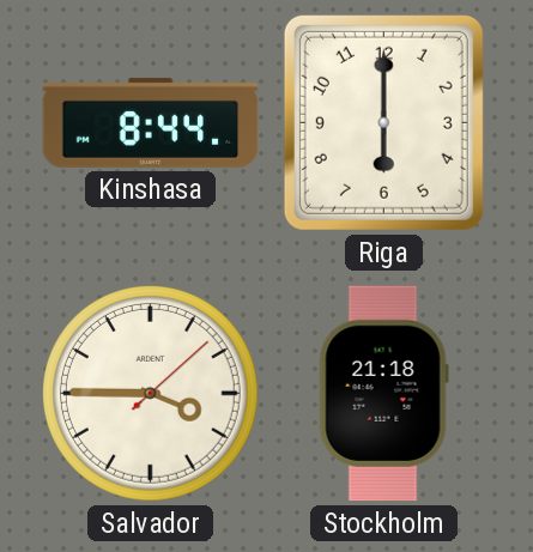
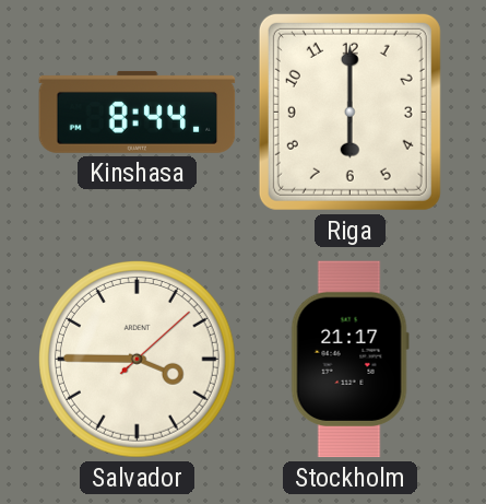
Stockholm: 21:18 -> 21:17
